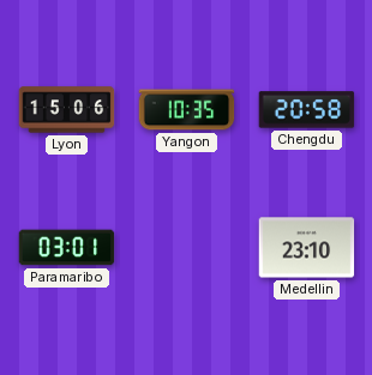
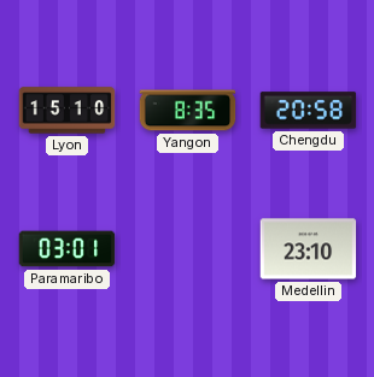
Lyon: 15:06 -> 15:10
Yangon: 10:35 -> 8:35
